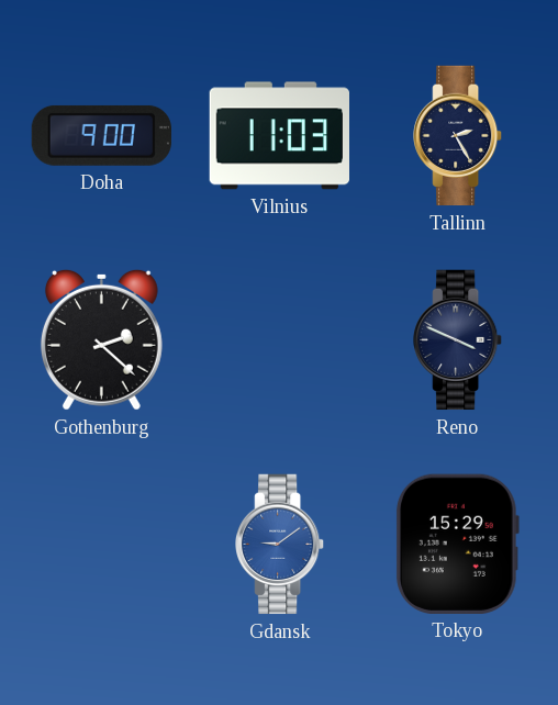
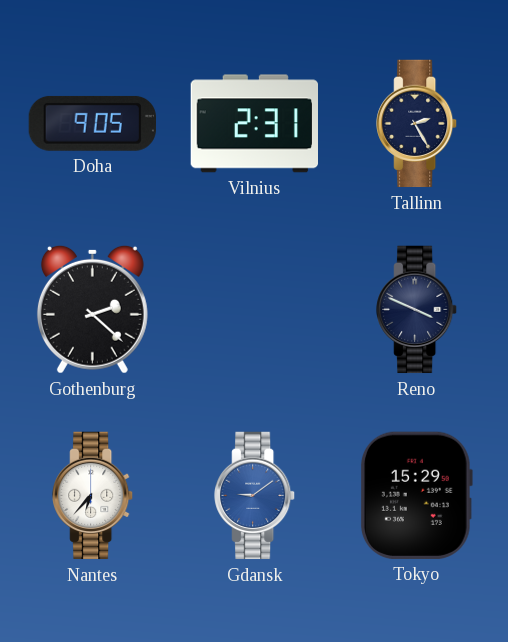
Doha: 9:00 -> 9:05
Vilnius: 11:03 -> 2:31
Nantes: none -> 6:37
